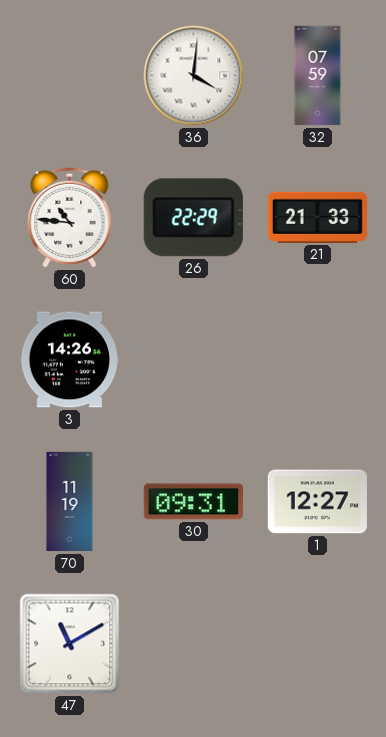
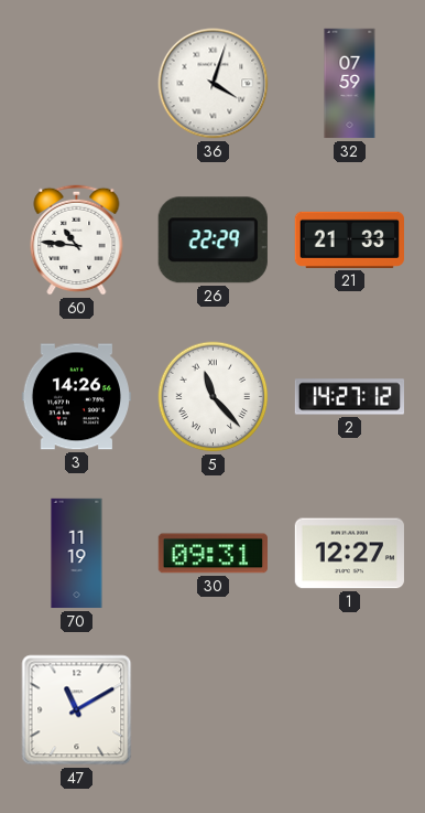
36: 4:01 -> 4:03
5: none -> 11:23
2: none -> 14:27
